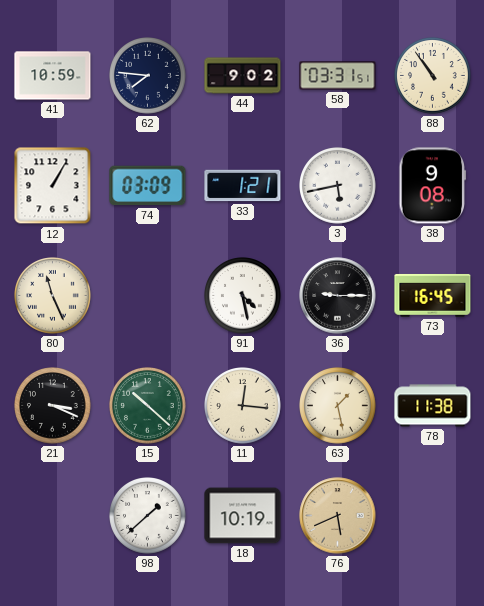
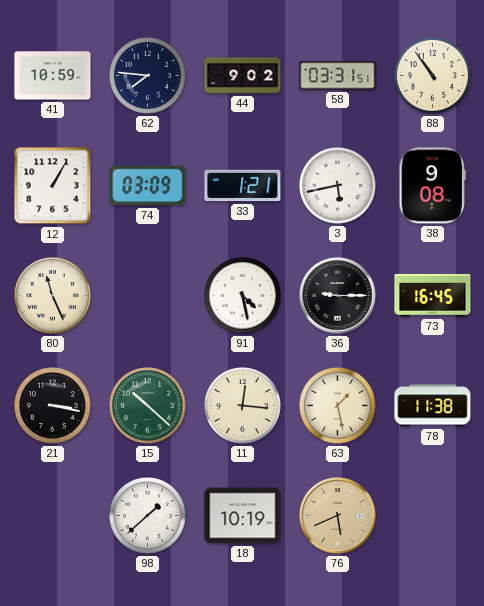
21: 3:19 -> 3:17
